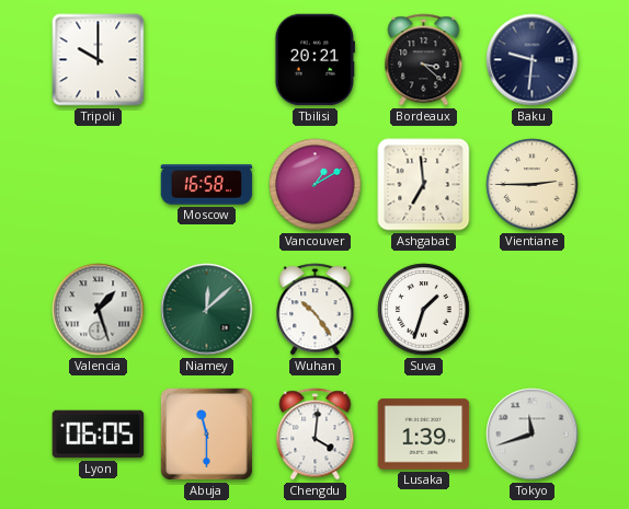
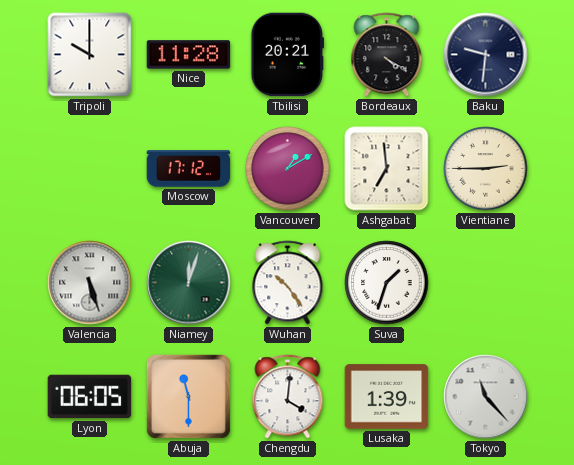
Nice: none -> 11:28
Bordeaux: 3:22 -> 4:20
Moscow: 16:58 -> 17:12
Valencia: 1:27 -> 5:27
Niamey: 12:08 -> 12:03
Tokyo: 11:42 -> 11:23
